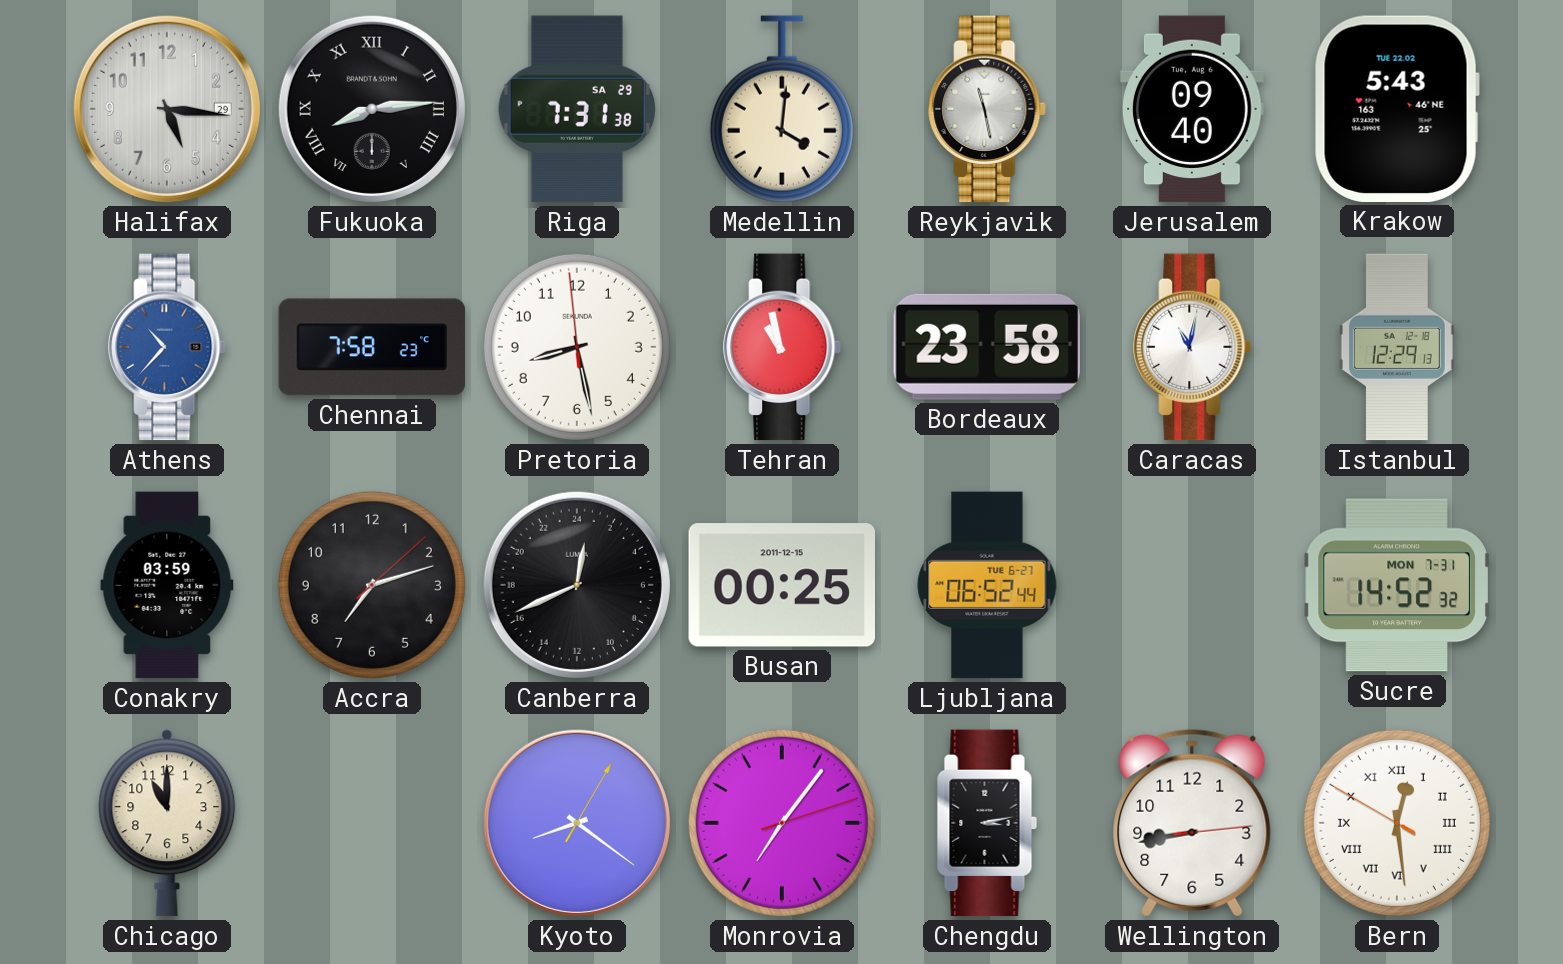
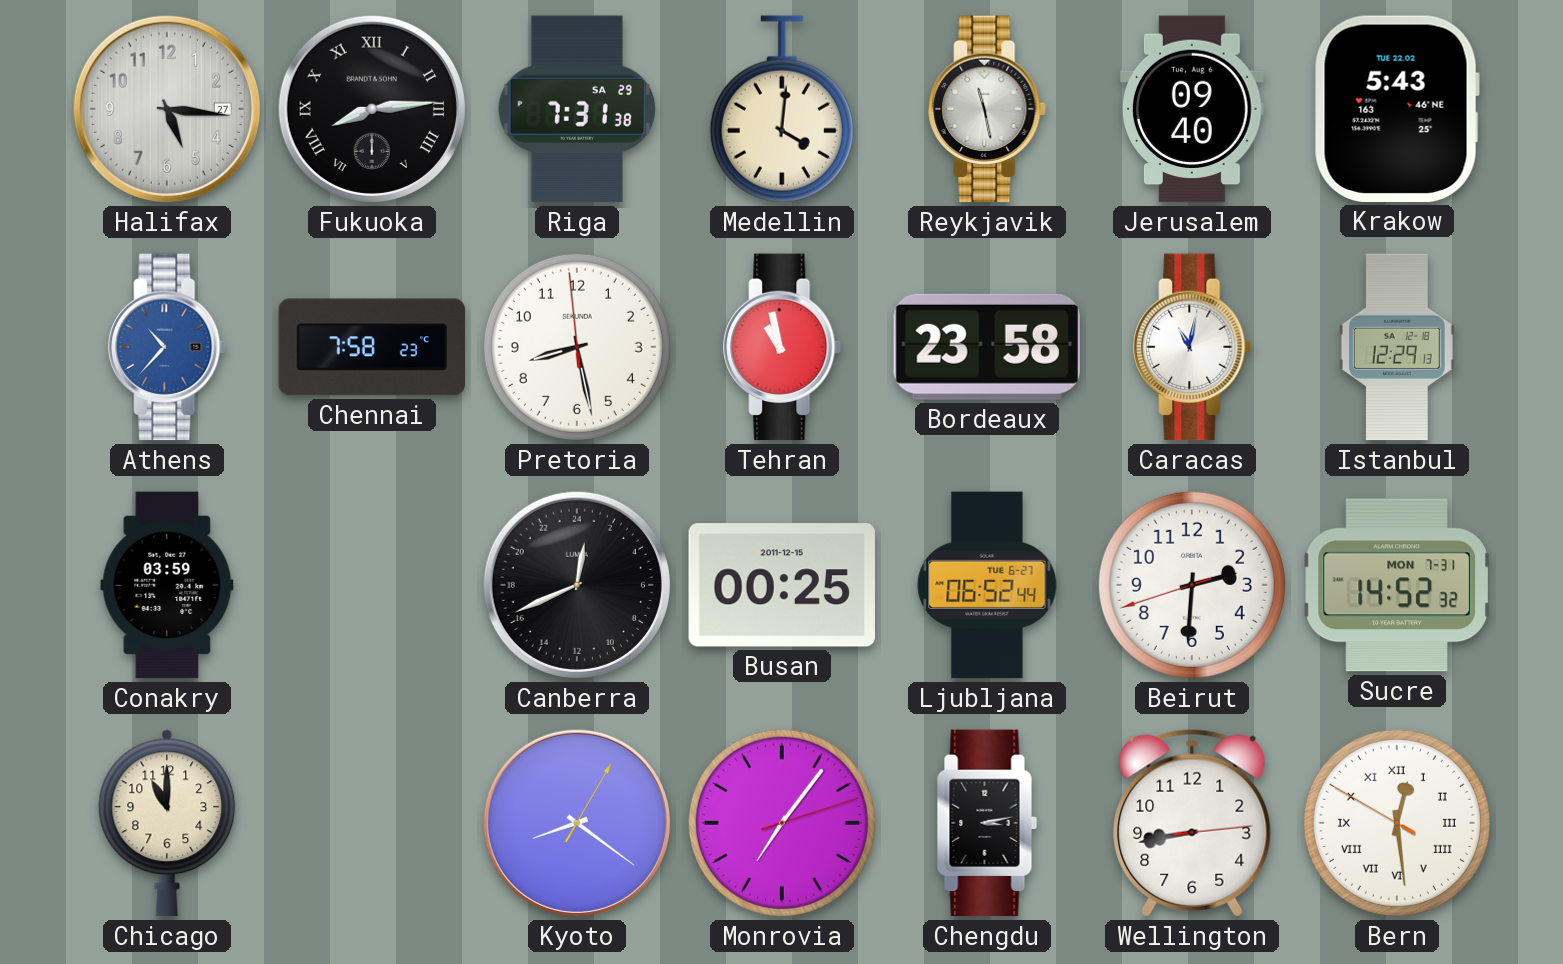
Halifax date: 29 -> 27
Accra: 7:12 -> none
Beirut: none -> 2:30
